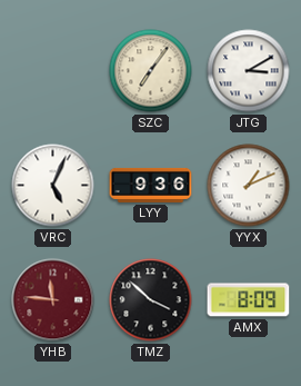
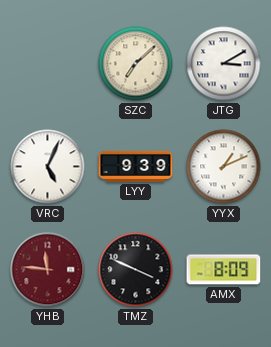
SZC: 7:06 -> 7:08
LYY: 9:36 -> 9:39
TMZ: 3:52 -> 3:49
